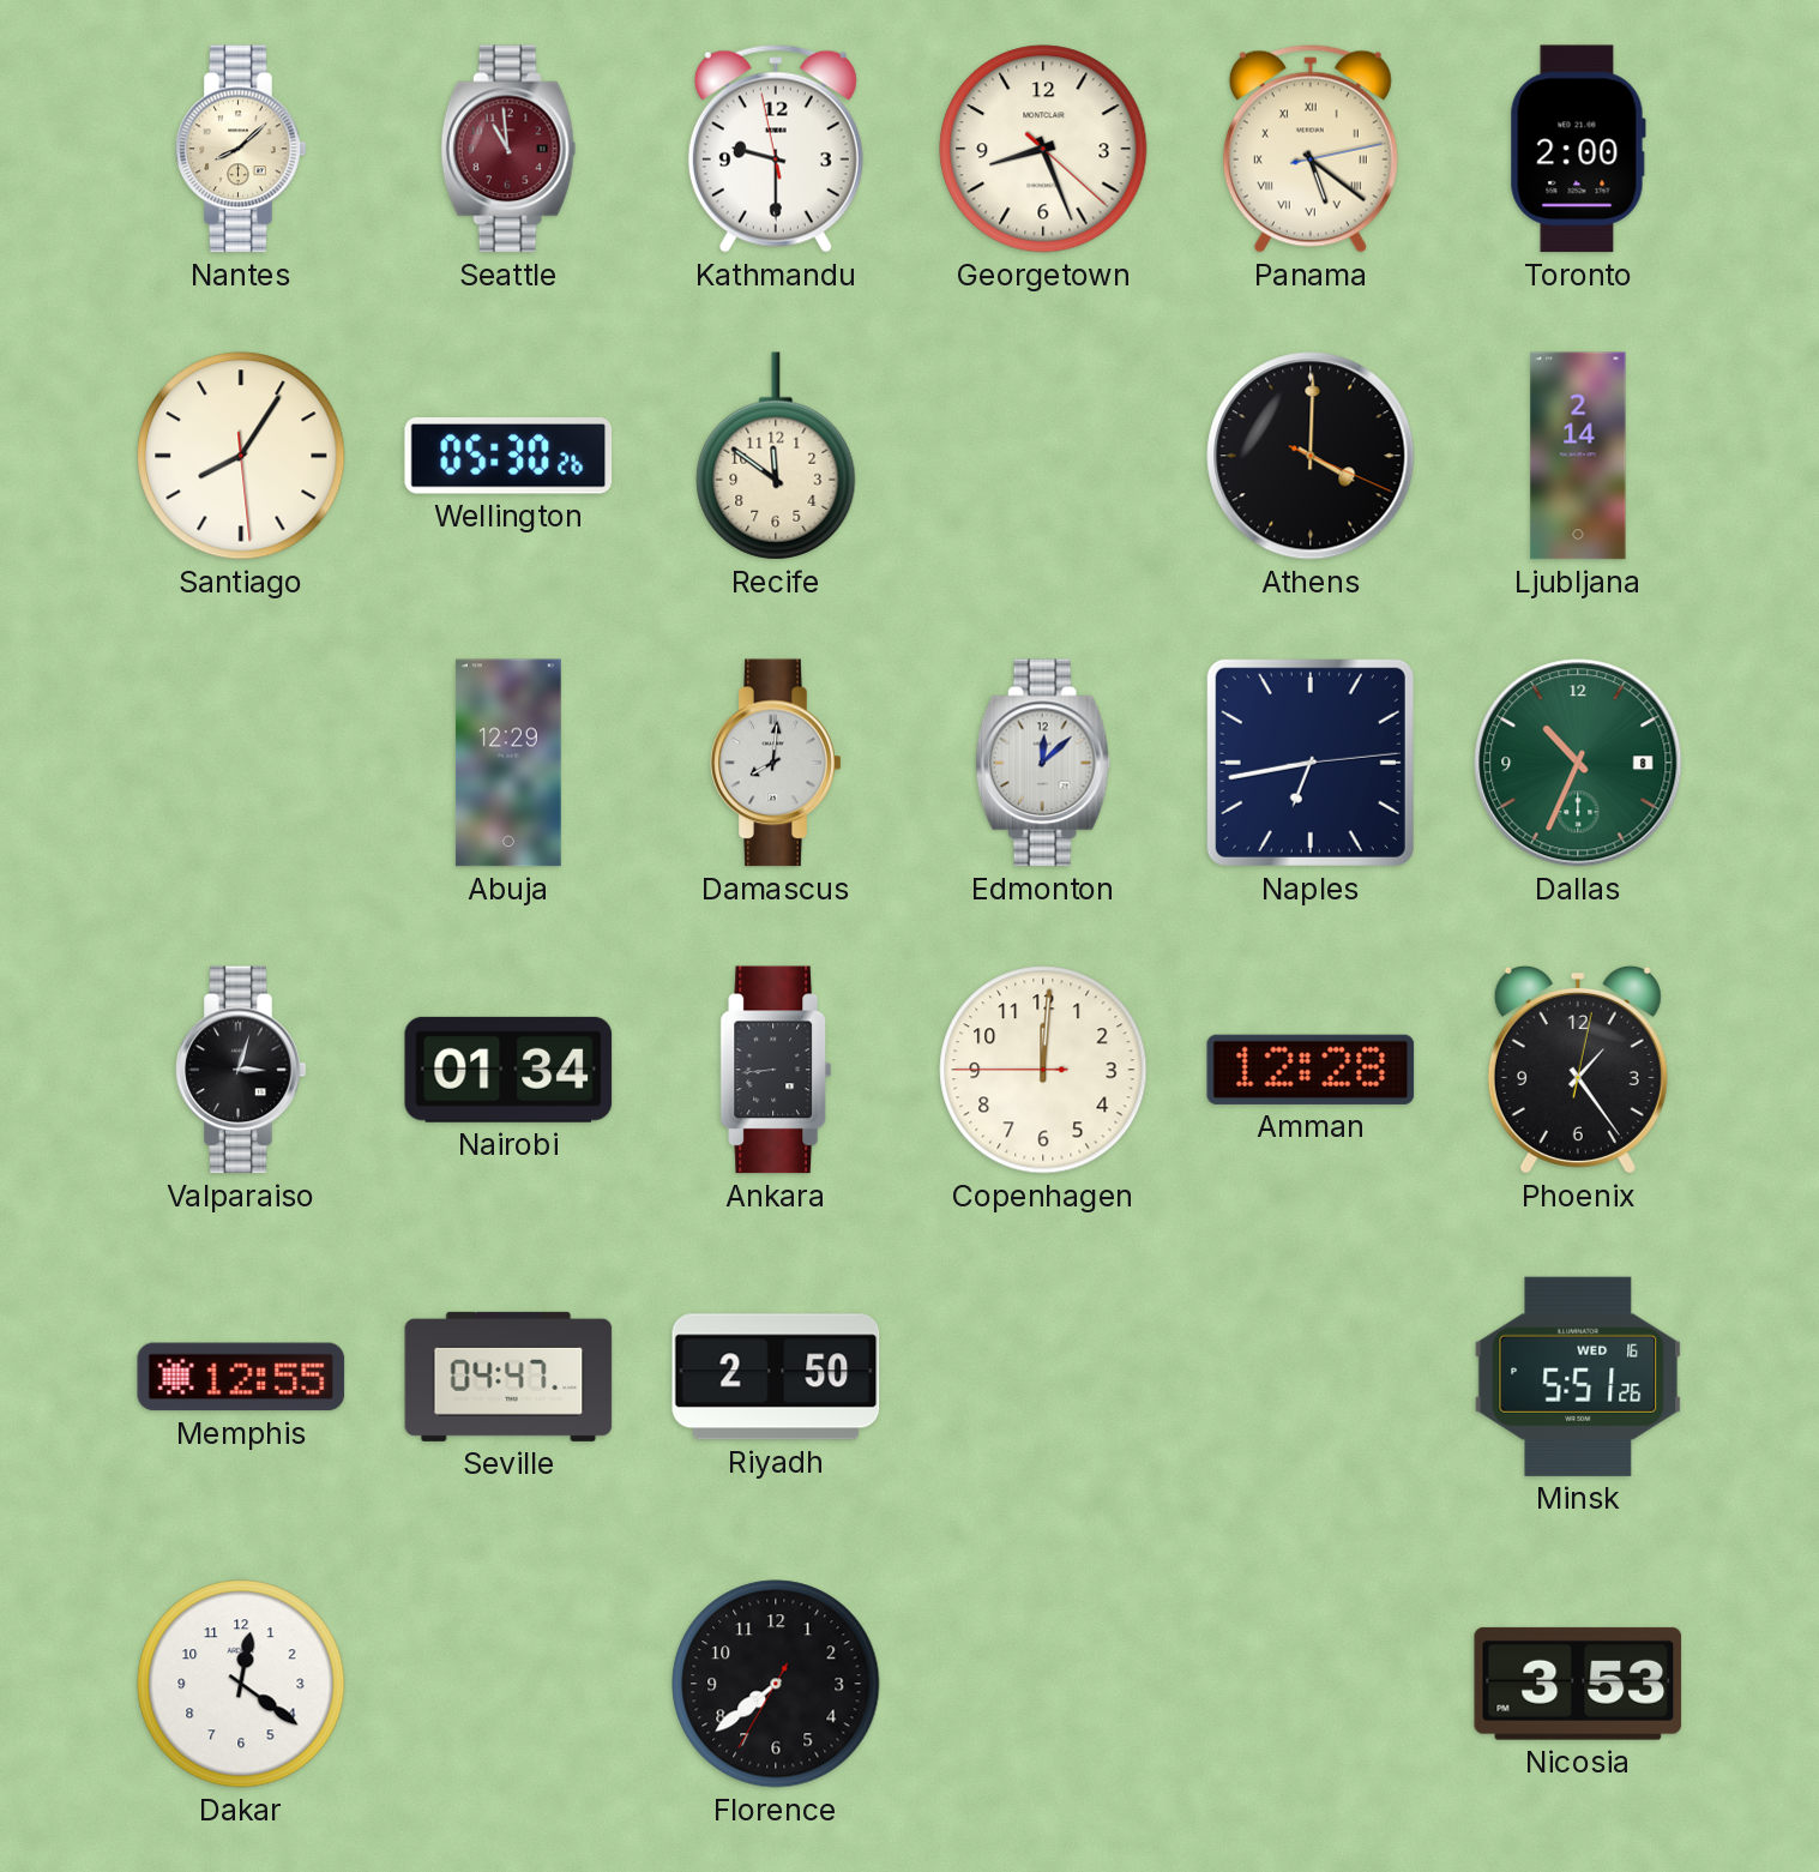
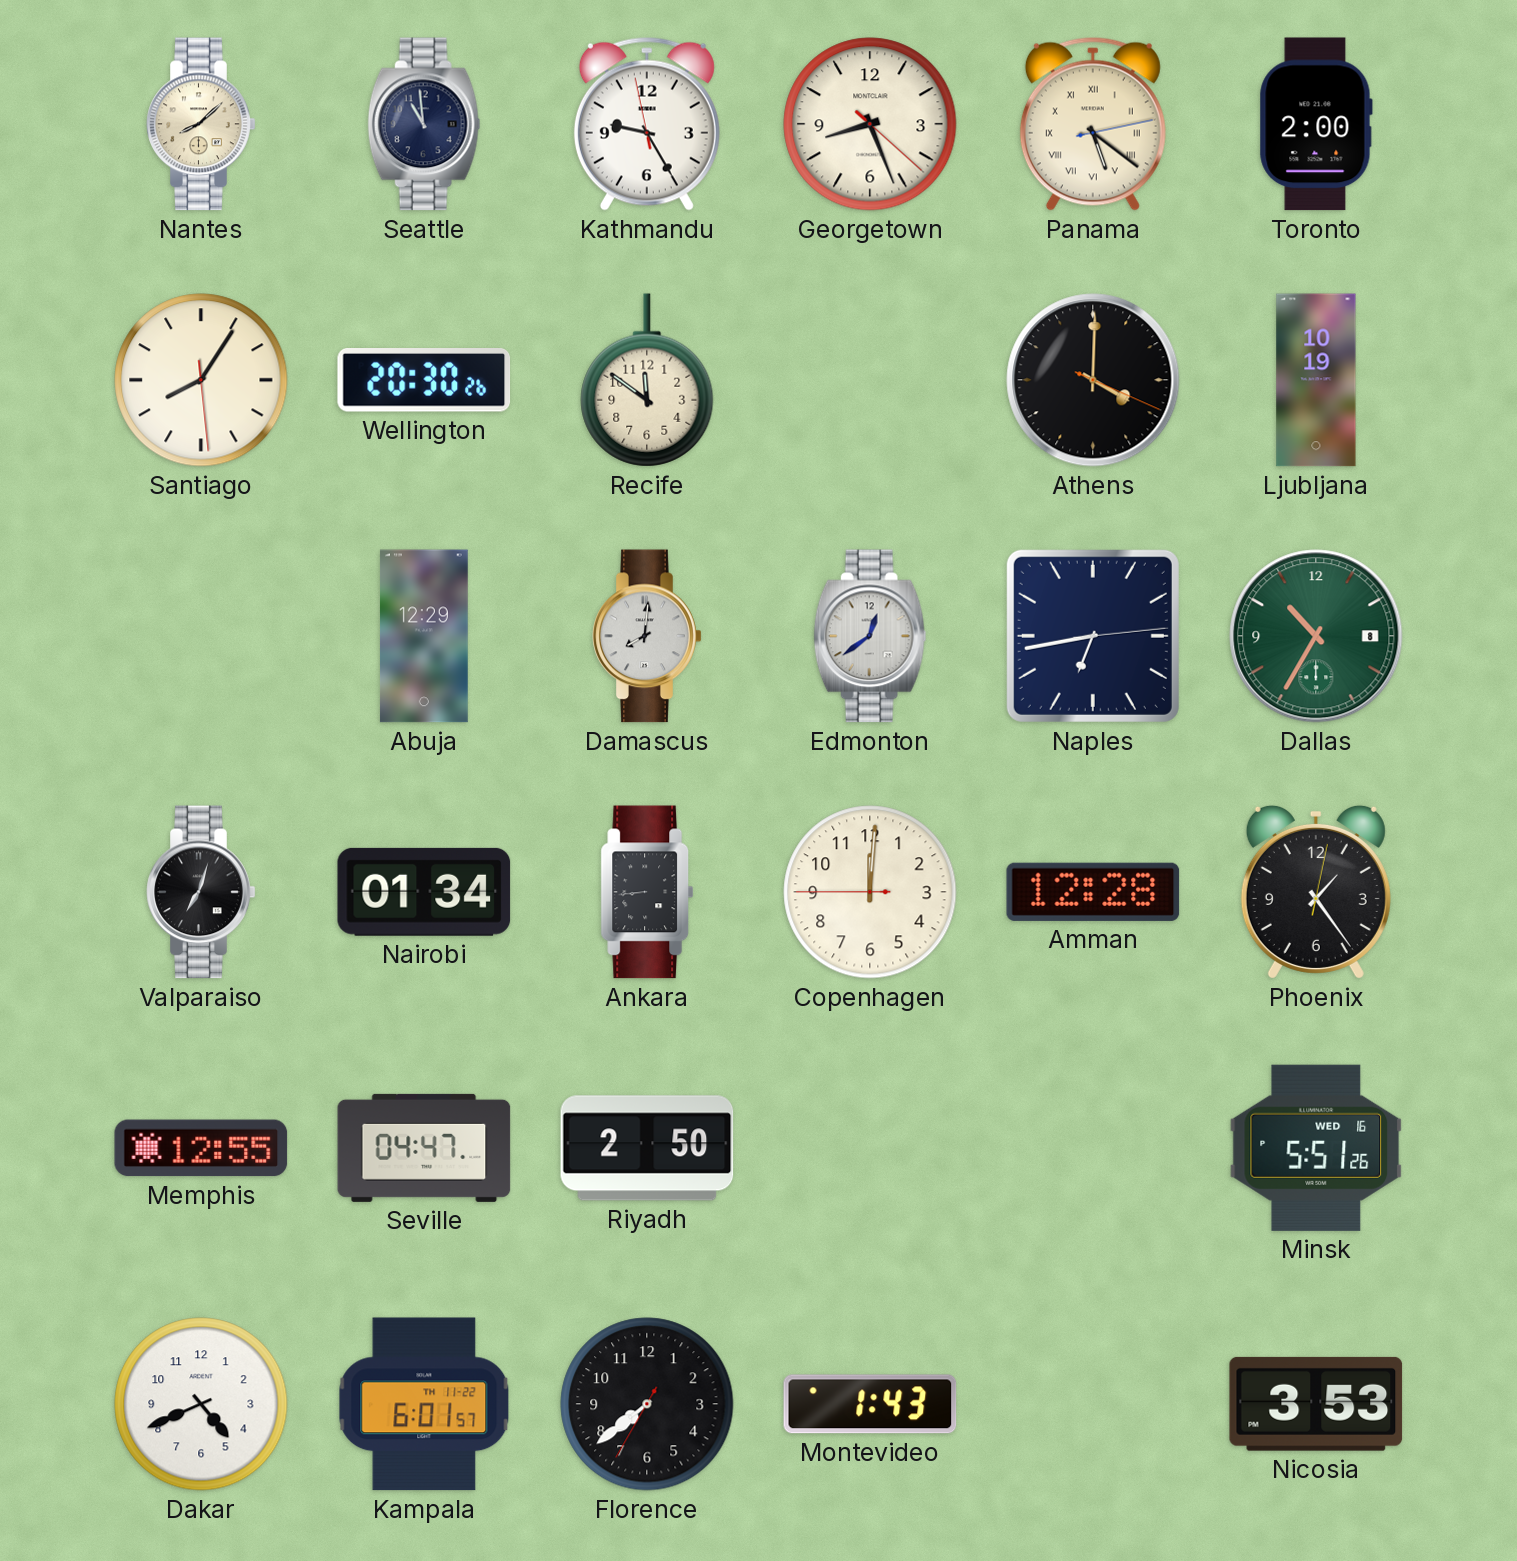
Seattle dial: burgundy -> navy
Kathmandu: 9:29 -> 9:24
Wellington: 05:30 -> 20:30
Ljubljana: 2:14 -> 10:19
Edmonton: 12:08 -> 12:39
Dallas: 10:34 -> 10:35
Valparaiso: 3:03 -> 7:03
Dakar: 12:21 -> 4:41
Kampala: none -> 6:01
Montevideo: none -> 1:43
